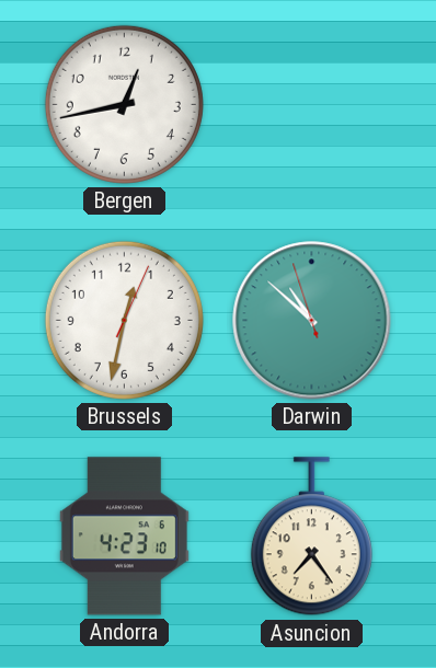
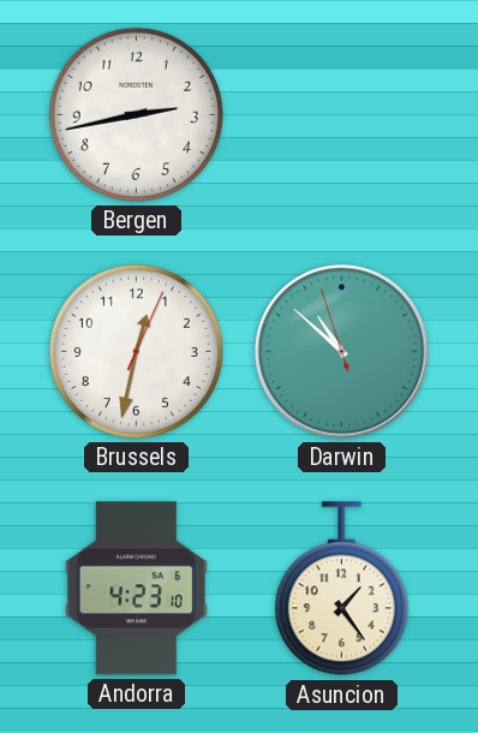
Bergen: 12:43 -> 2:43
Asuncion: 7:24 -> 1:24
